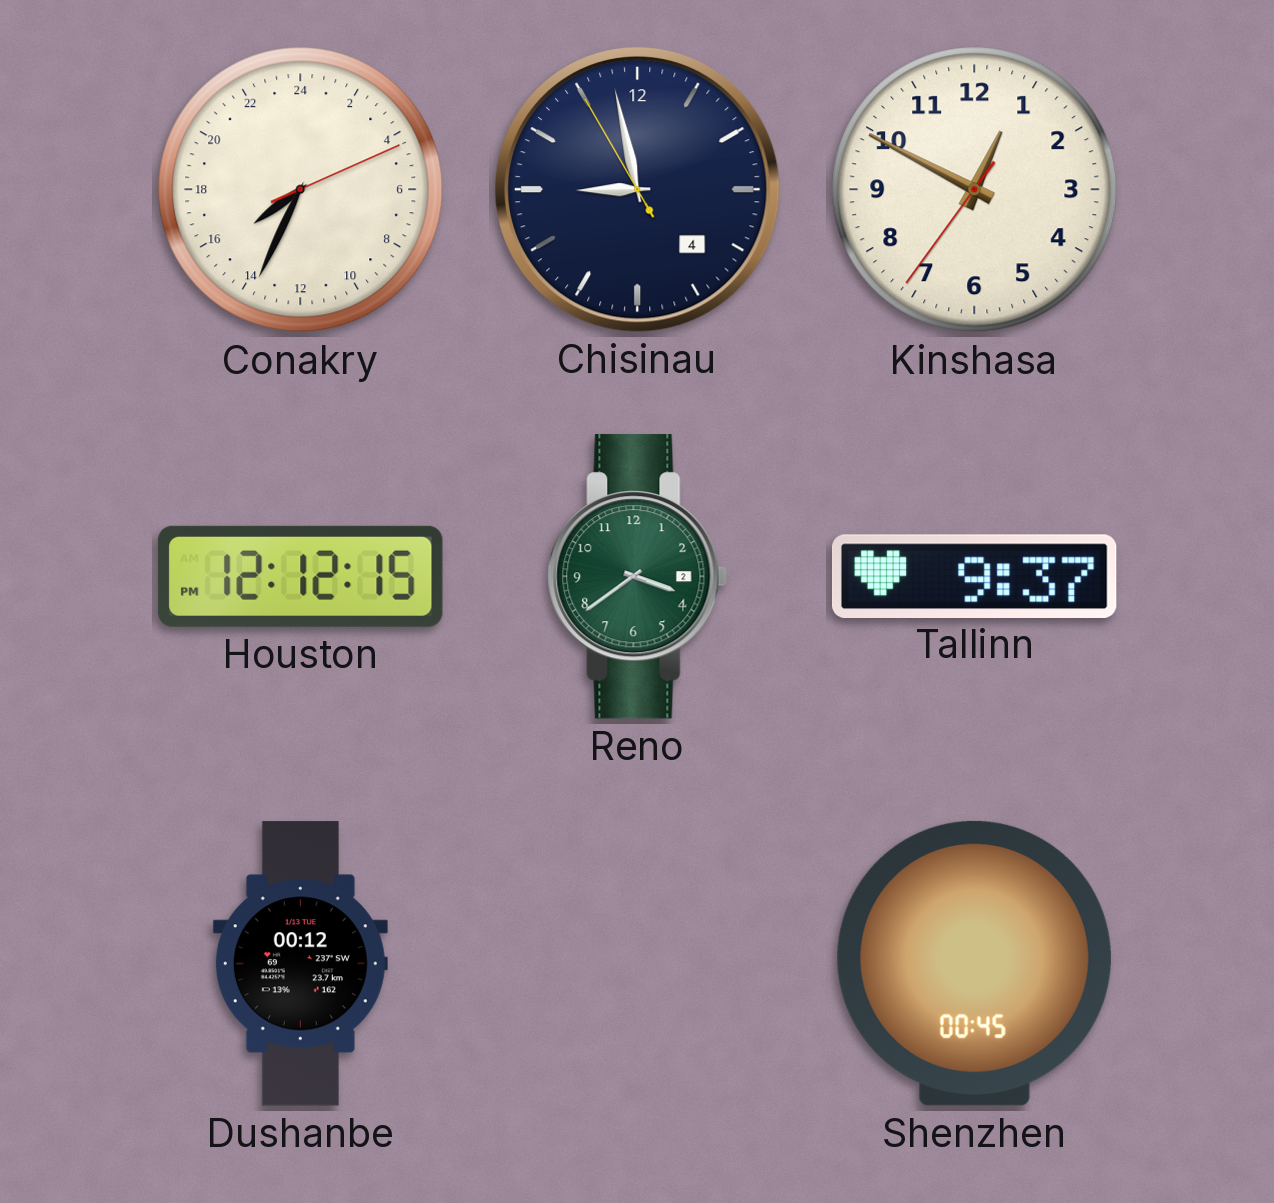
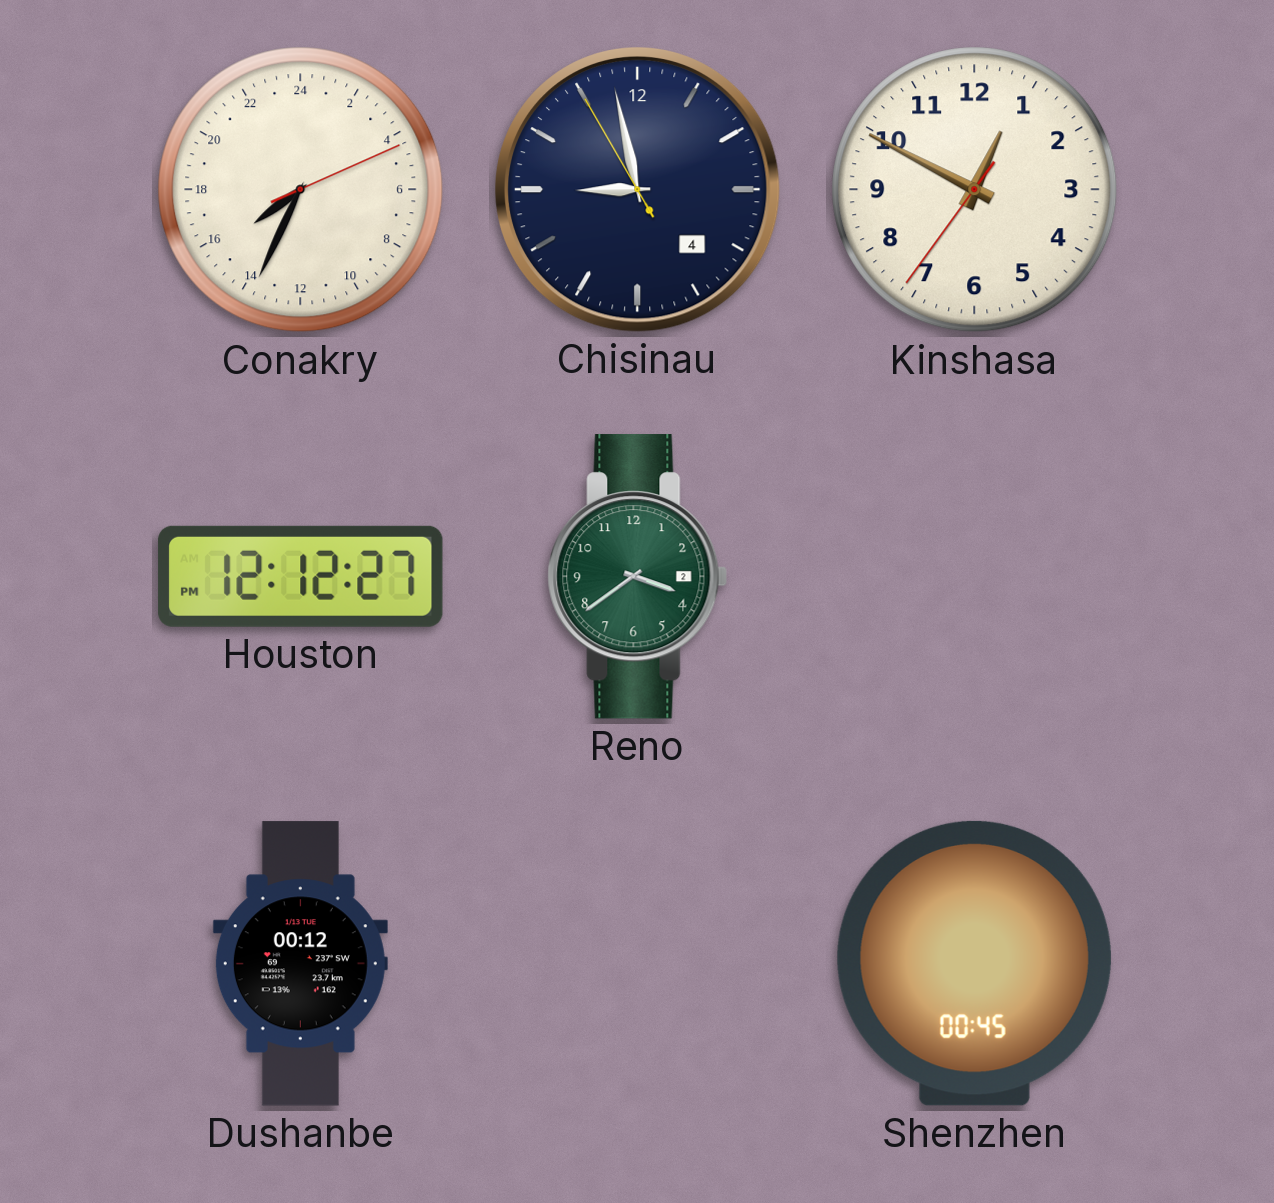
Houston: 12:12:15 PM -> 12:12:27 PM
Tallinn: 9:37 -> none
